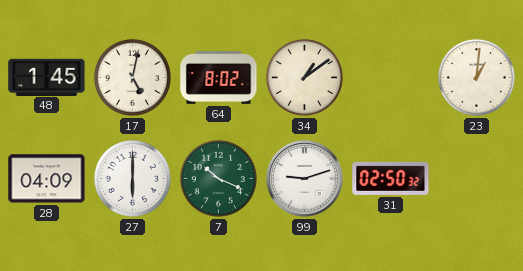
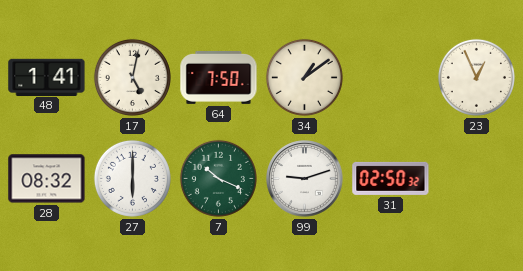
48: 1:45 -> 1:41
64: 8:02 -> 7:50
23: 1:01 -> 12:56
28: 04:09 -> 08:32
